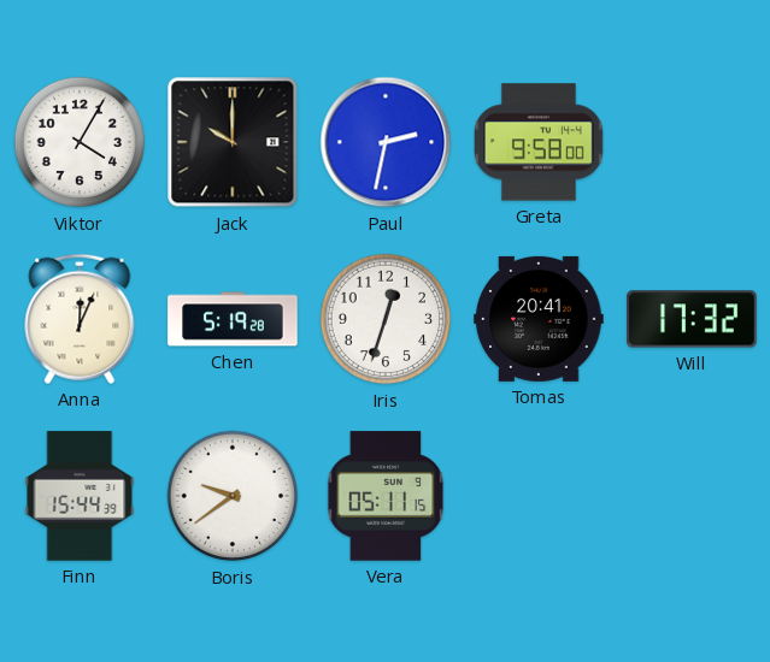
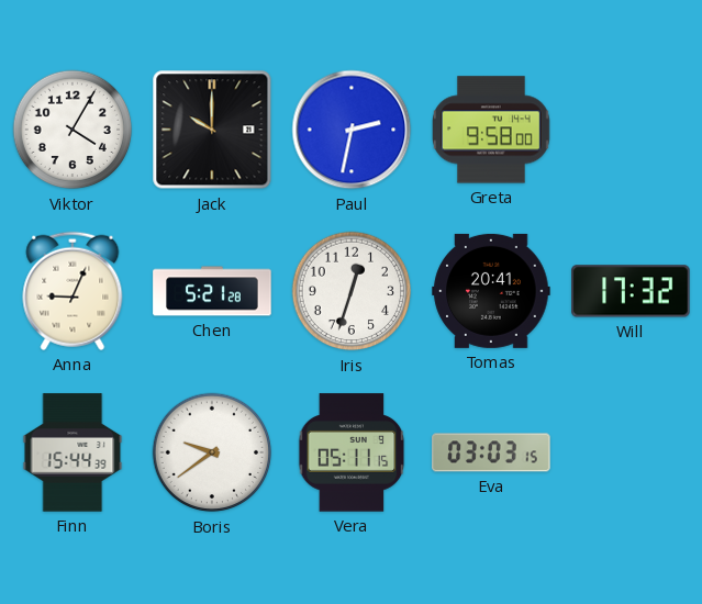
Anna: 12:04 -> 9:04
Chen: 5:19 -> 5:21
Eva: none -> 03:03
